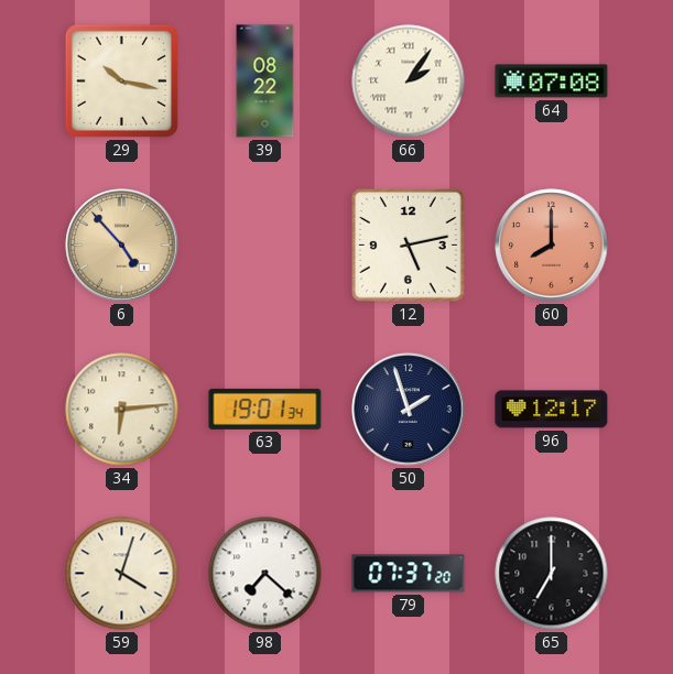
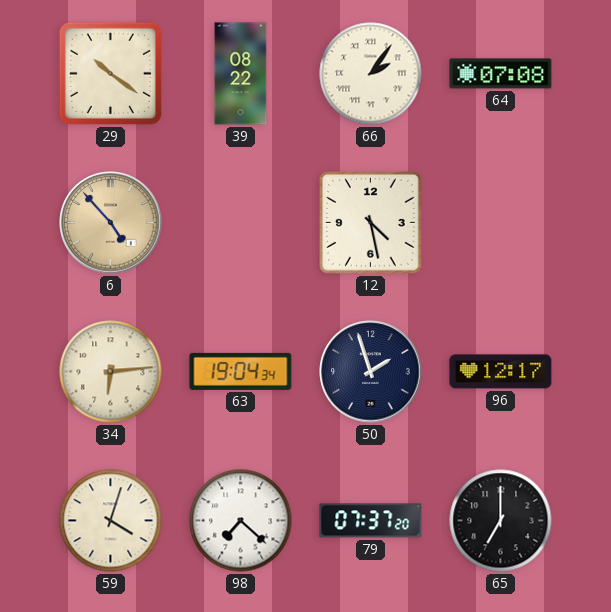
29: 10:17 -> 10:21
12: 5:13 -> 4:28
60: 8:00 -> none
63: 19:01 -> 19:04
